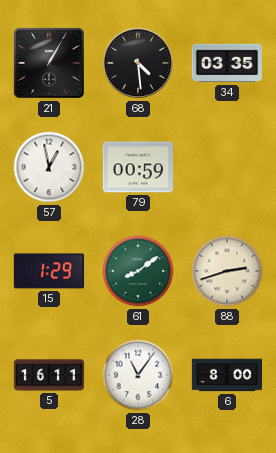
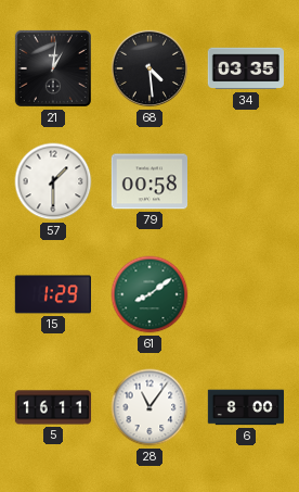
21: 1:05 -> 1:01
57: 12:58 -> 1:30
79: 00:59 -> 00:58
88: 2:42 -> none
